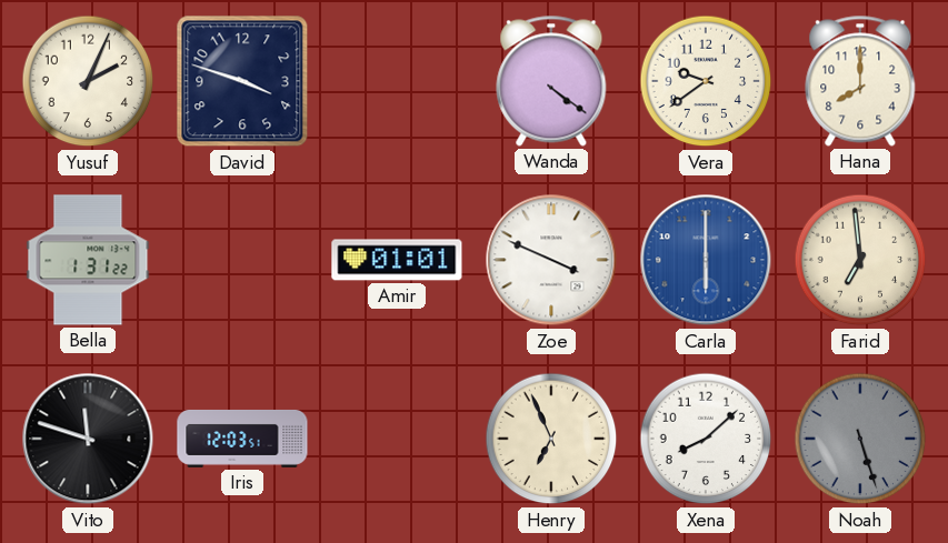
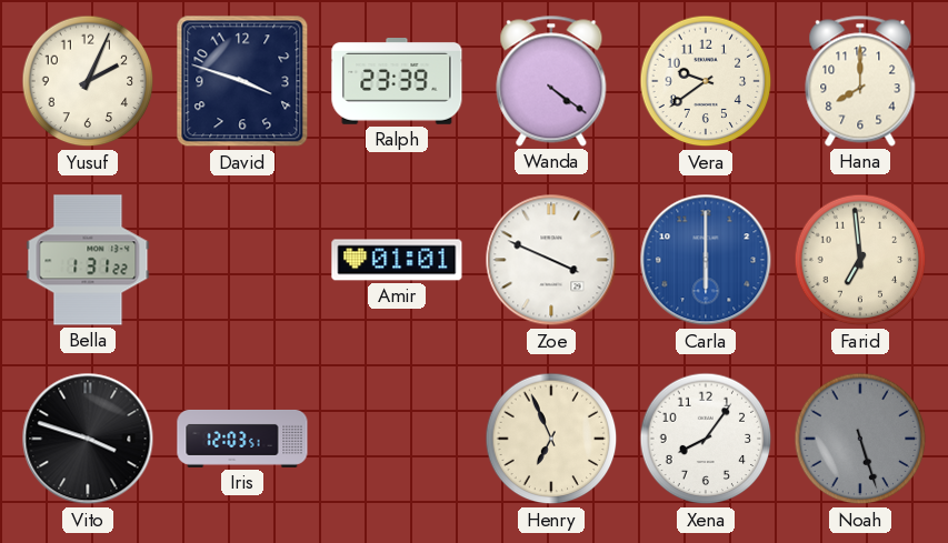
Ralph: none -> 23:39
Vito: 11:48 -> 3:48
Xena: 8:08 -> 8:06
